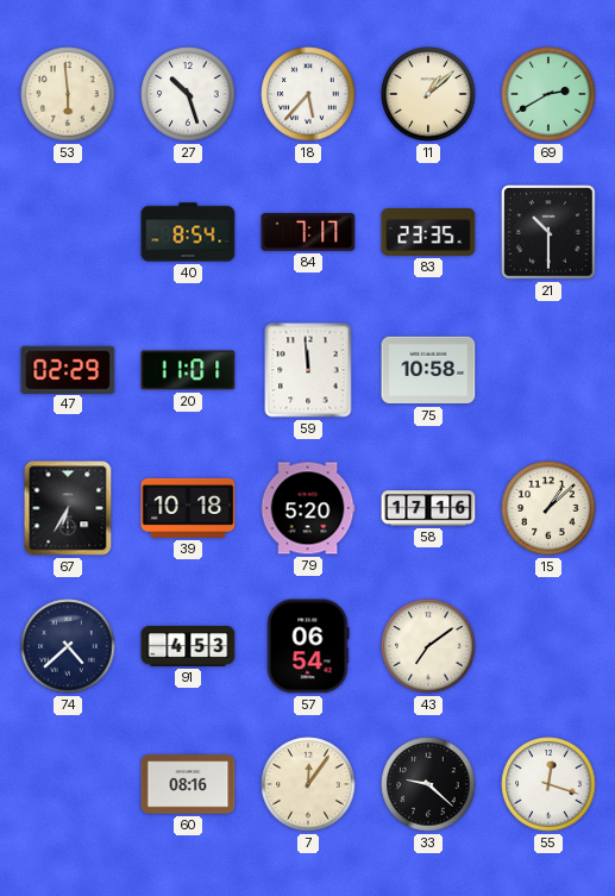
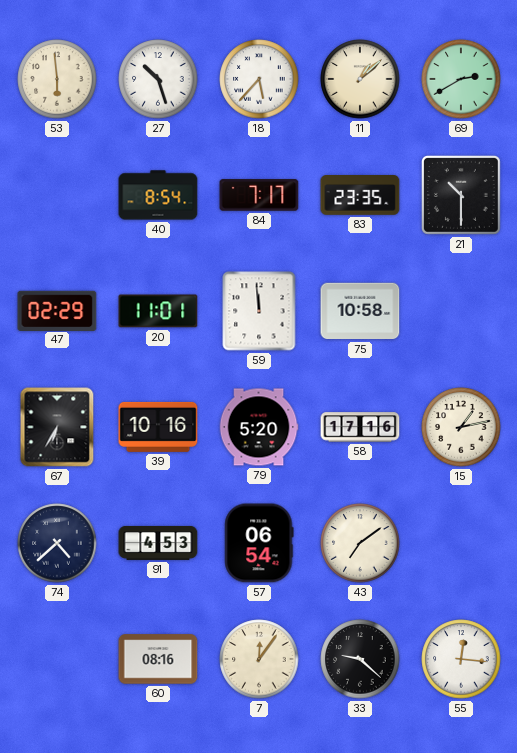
39: 10:18 -> 10:16
15: 1:08 -> 1:13
55: 12:18 -> 12:16
